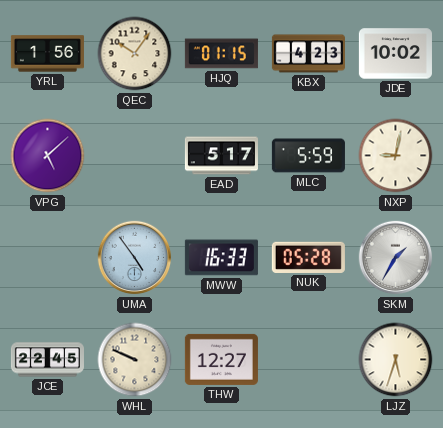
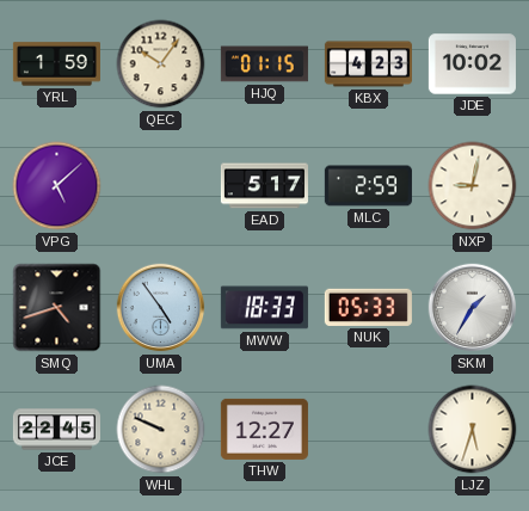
YRL: 1:56 -> 1:59
MLC: 5:59 -> 2:59
SMQ: none -> 4:42
MWW: 16:33 -> 18:33
NUK: 05:28 -> 05:33
